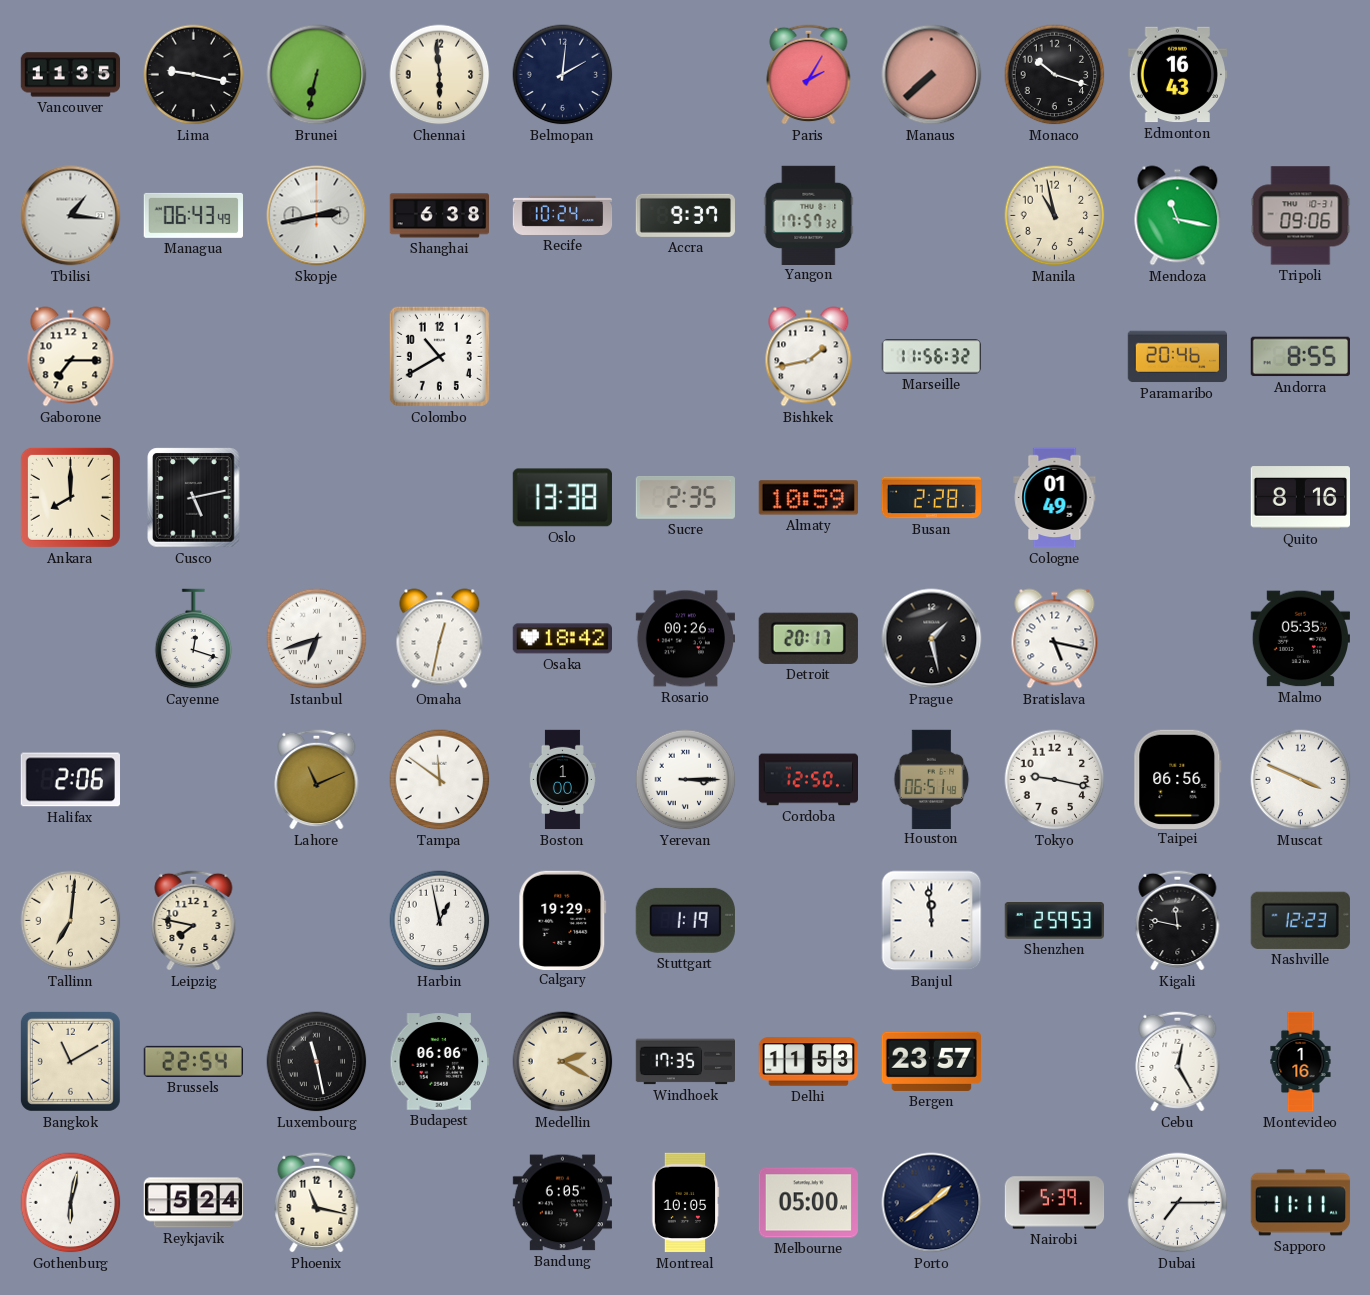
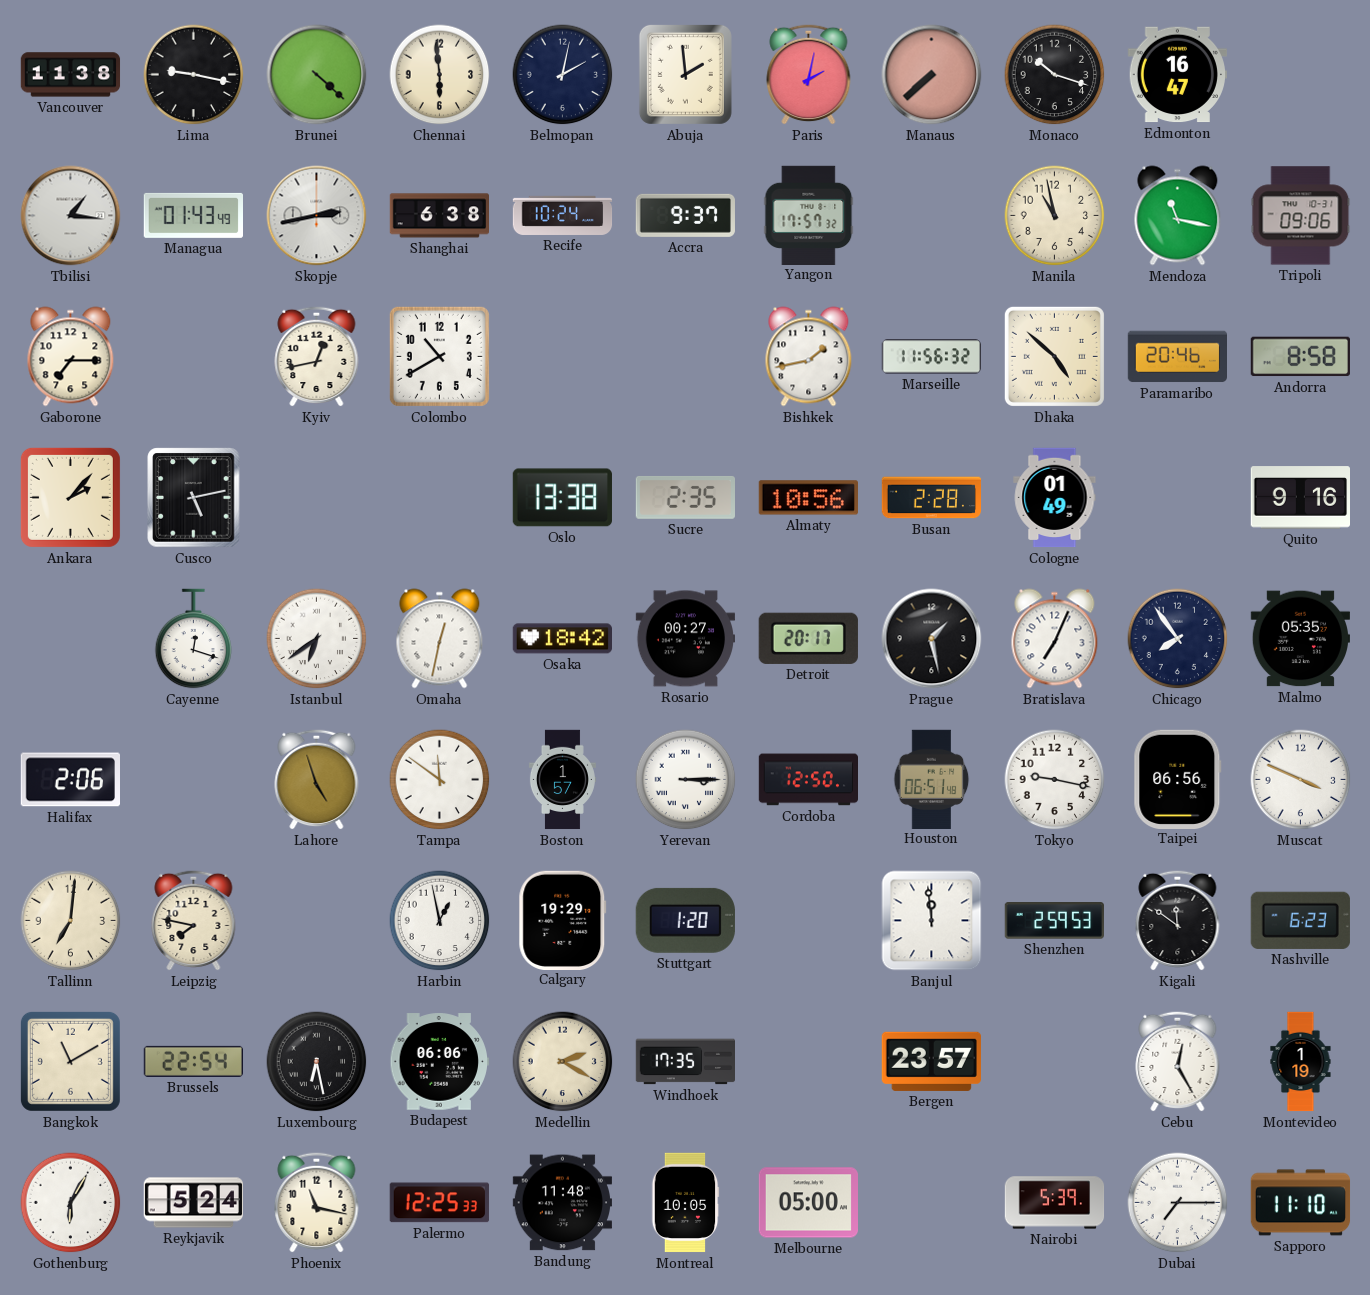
Vancouver: 11:35 -> 11:38
Brunei: 6:32 -> 4:22
Belmopan: 2:01 -> 2:02
Abuja: none -> 1:59
Paris: 2:05 -> 2:02
Edmonton: 16:43 -> 16:47
Managua: 06:43 -> 01:43
Kyiv: none -> 12:43
Dhaka: none -> 4:52
Andorra: 8:55 -> 8:58
Ankara: 8:00 -> 2:07
Almaty: 10:59 -> 10:56
Quito: 8:16 -> 9:16
Istanbul: 6:42 -> 6:39
Rosario: 00:26 -> 00:27
Bratislava: 5:17 -> 7:04
Chicago: none -> 7:54
Lahore: 11:11 -> 4:57
Boston: 1:00 -> 1:57
Stuttgart: 1:19 -> 1:20
Kigali: 11:47 -> 11:51
Nashville: 12:23 -> 6:23
Luxembourg: 11:28 -> 6:28
Delhi: 11:53 -> none
Montevideo: 1:16 -> 1:19
Gothenburg: 6:02 -> 6:05
Palermo: none -> 12:25
Bandung: 6:05 -> 11:48
Porto: 1:39 -> none
Sapporo: 11:11 -> 11:10
